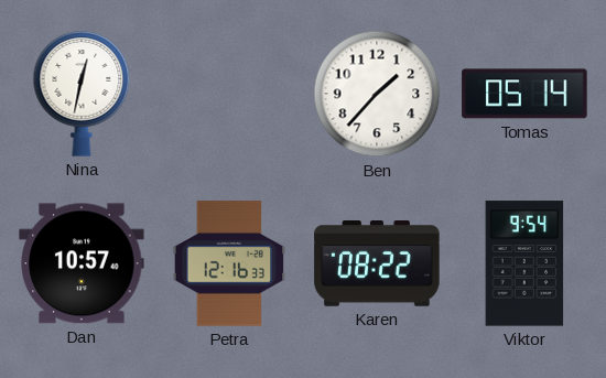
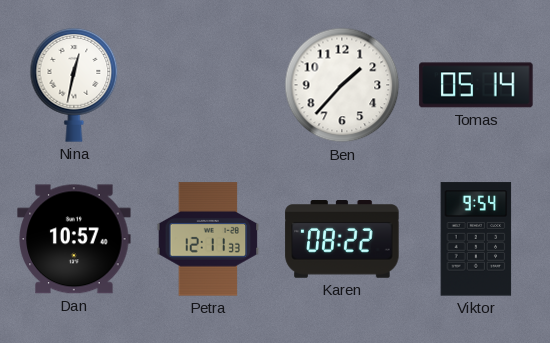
Petra: 12:16 -> 12:11
